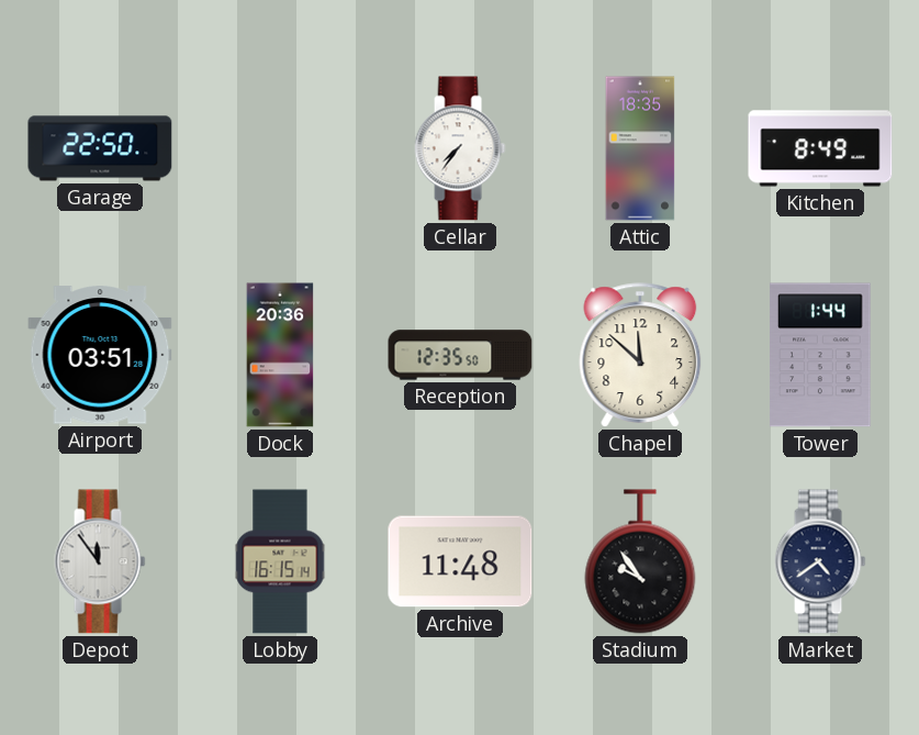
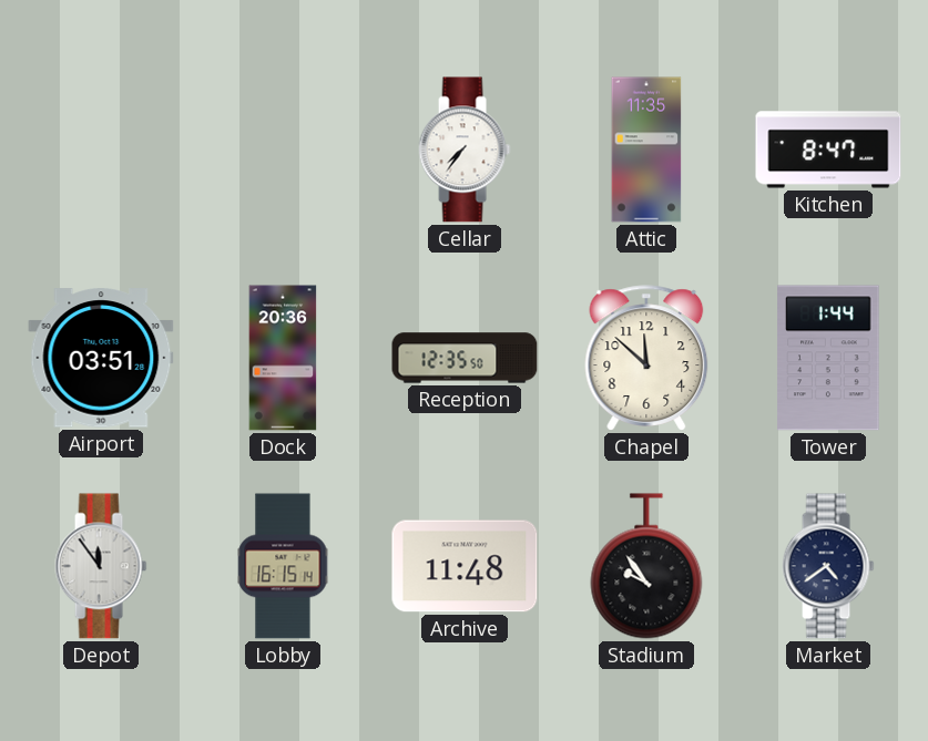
Garage: 22:50 -> none
Attic: 18:35 -> 11:35
Kitchen: 8:49 -> 8:47
